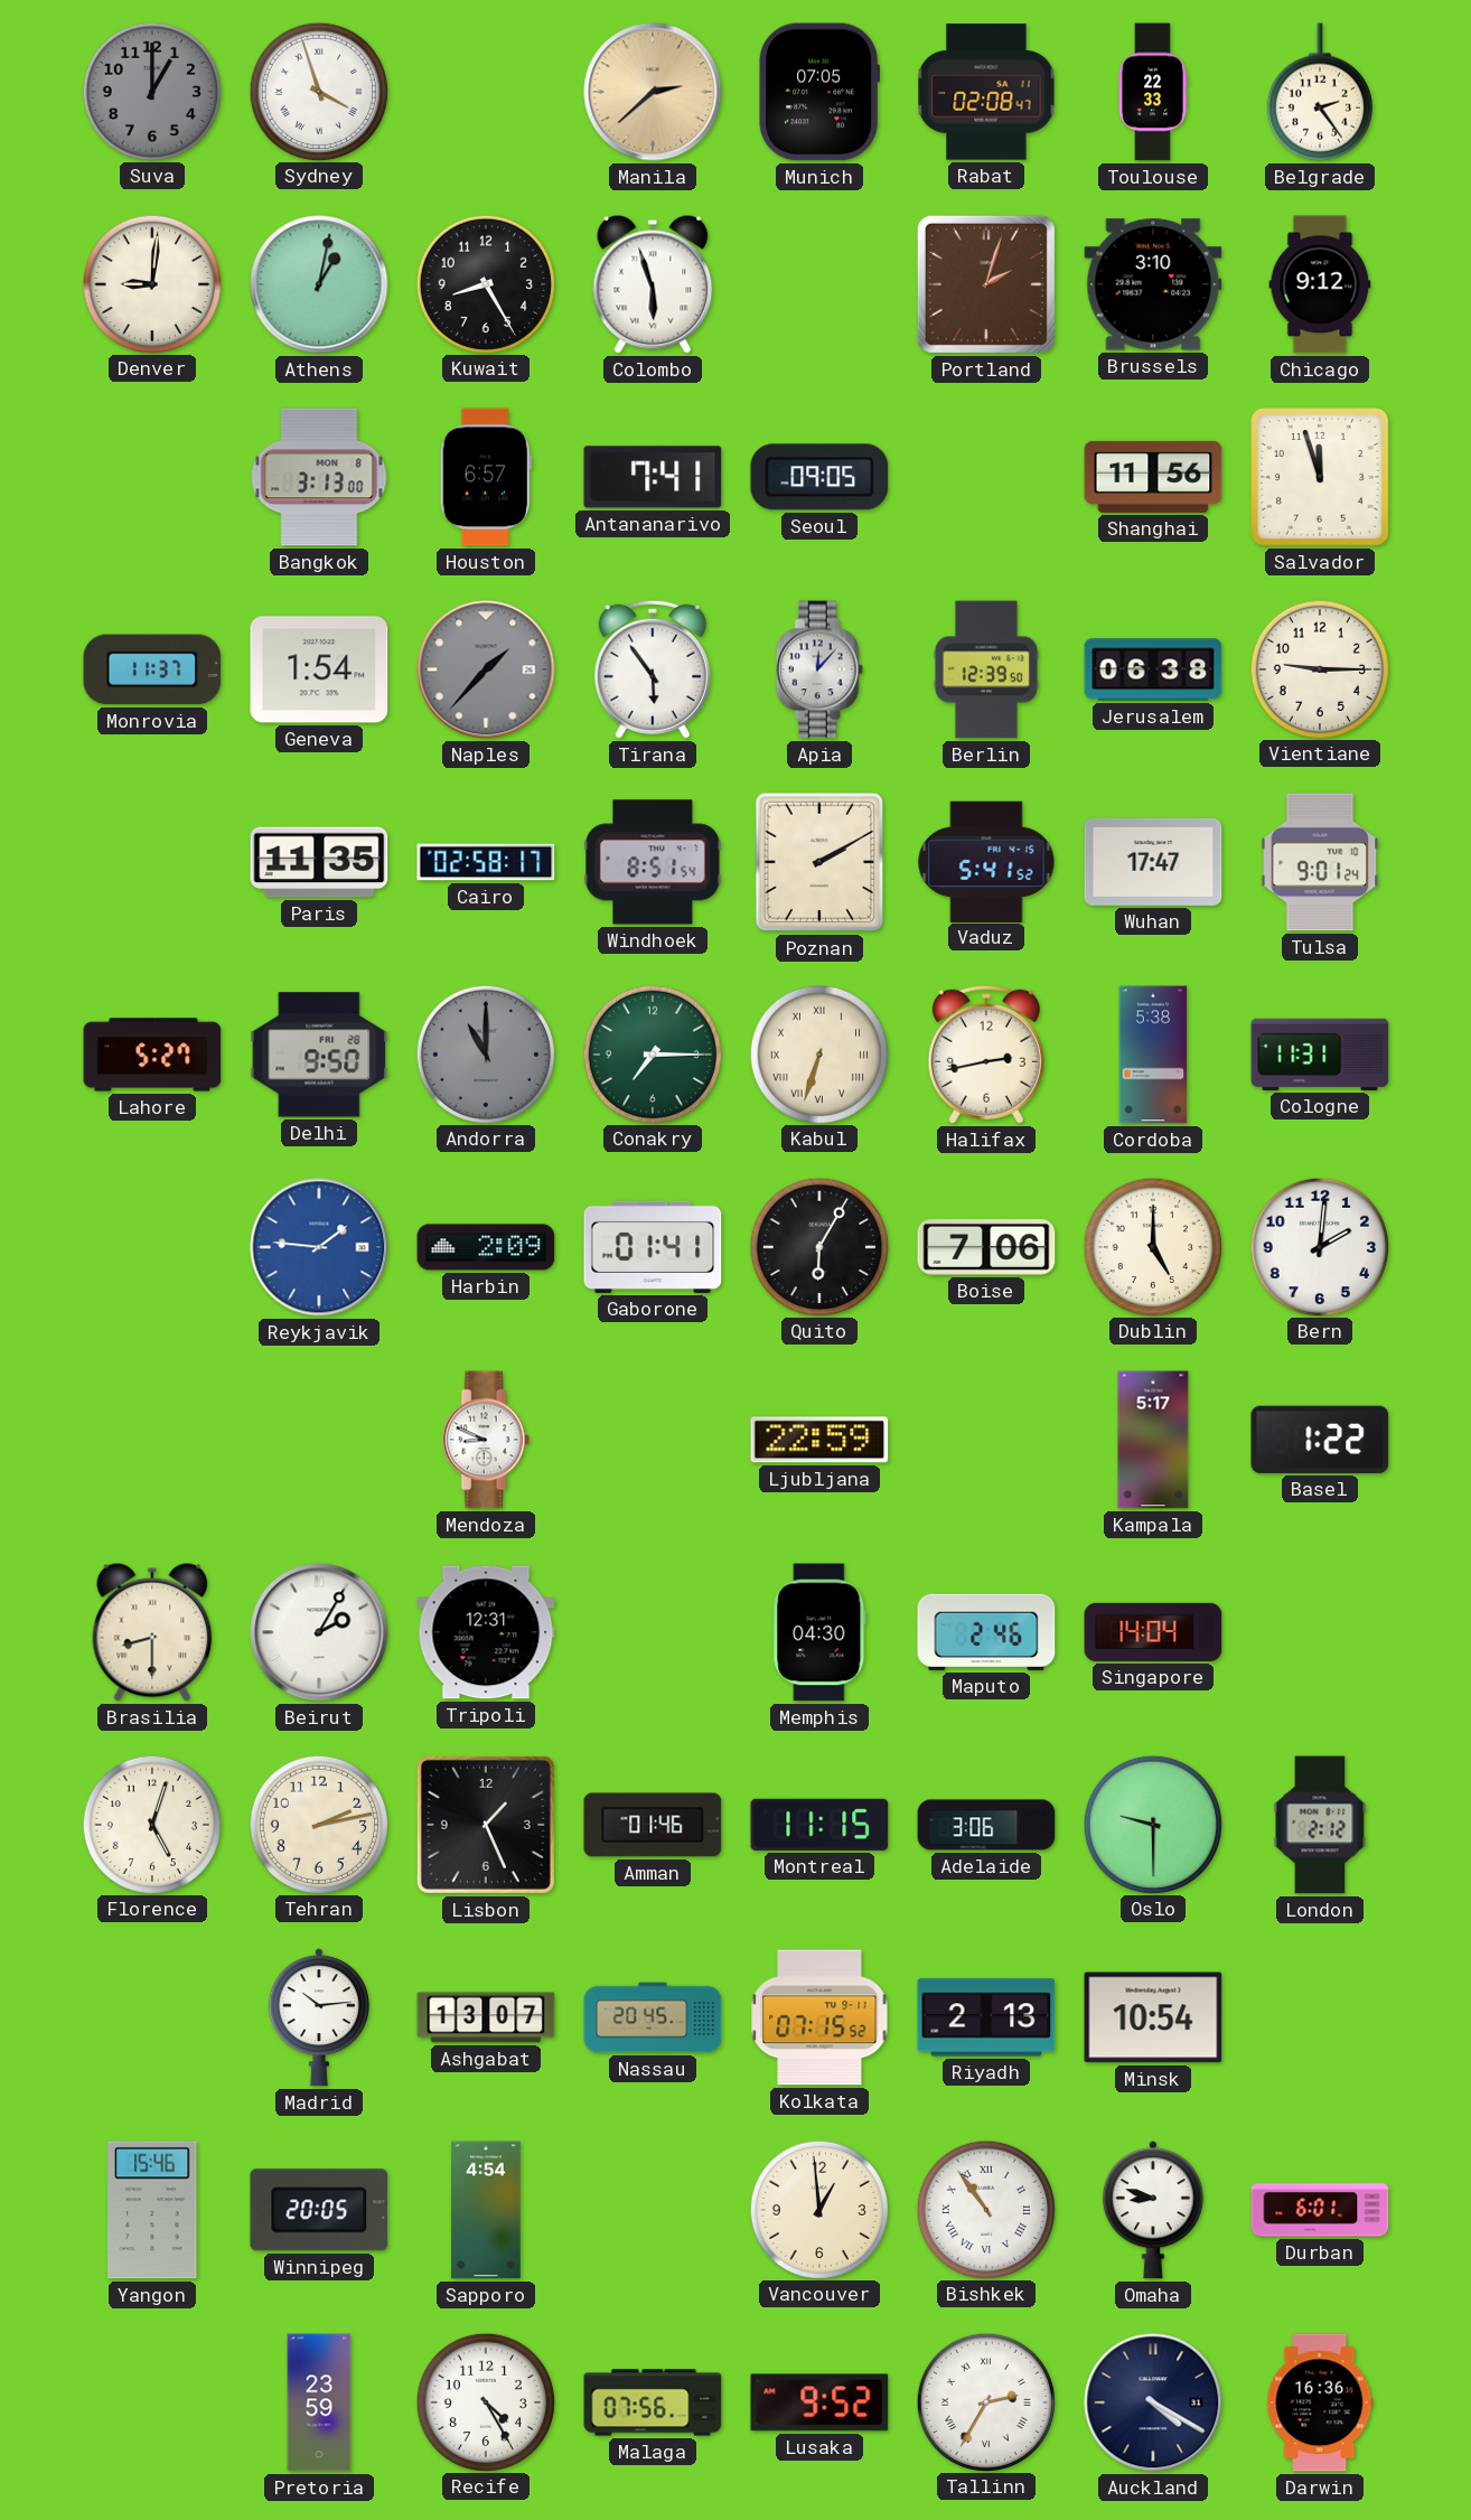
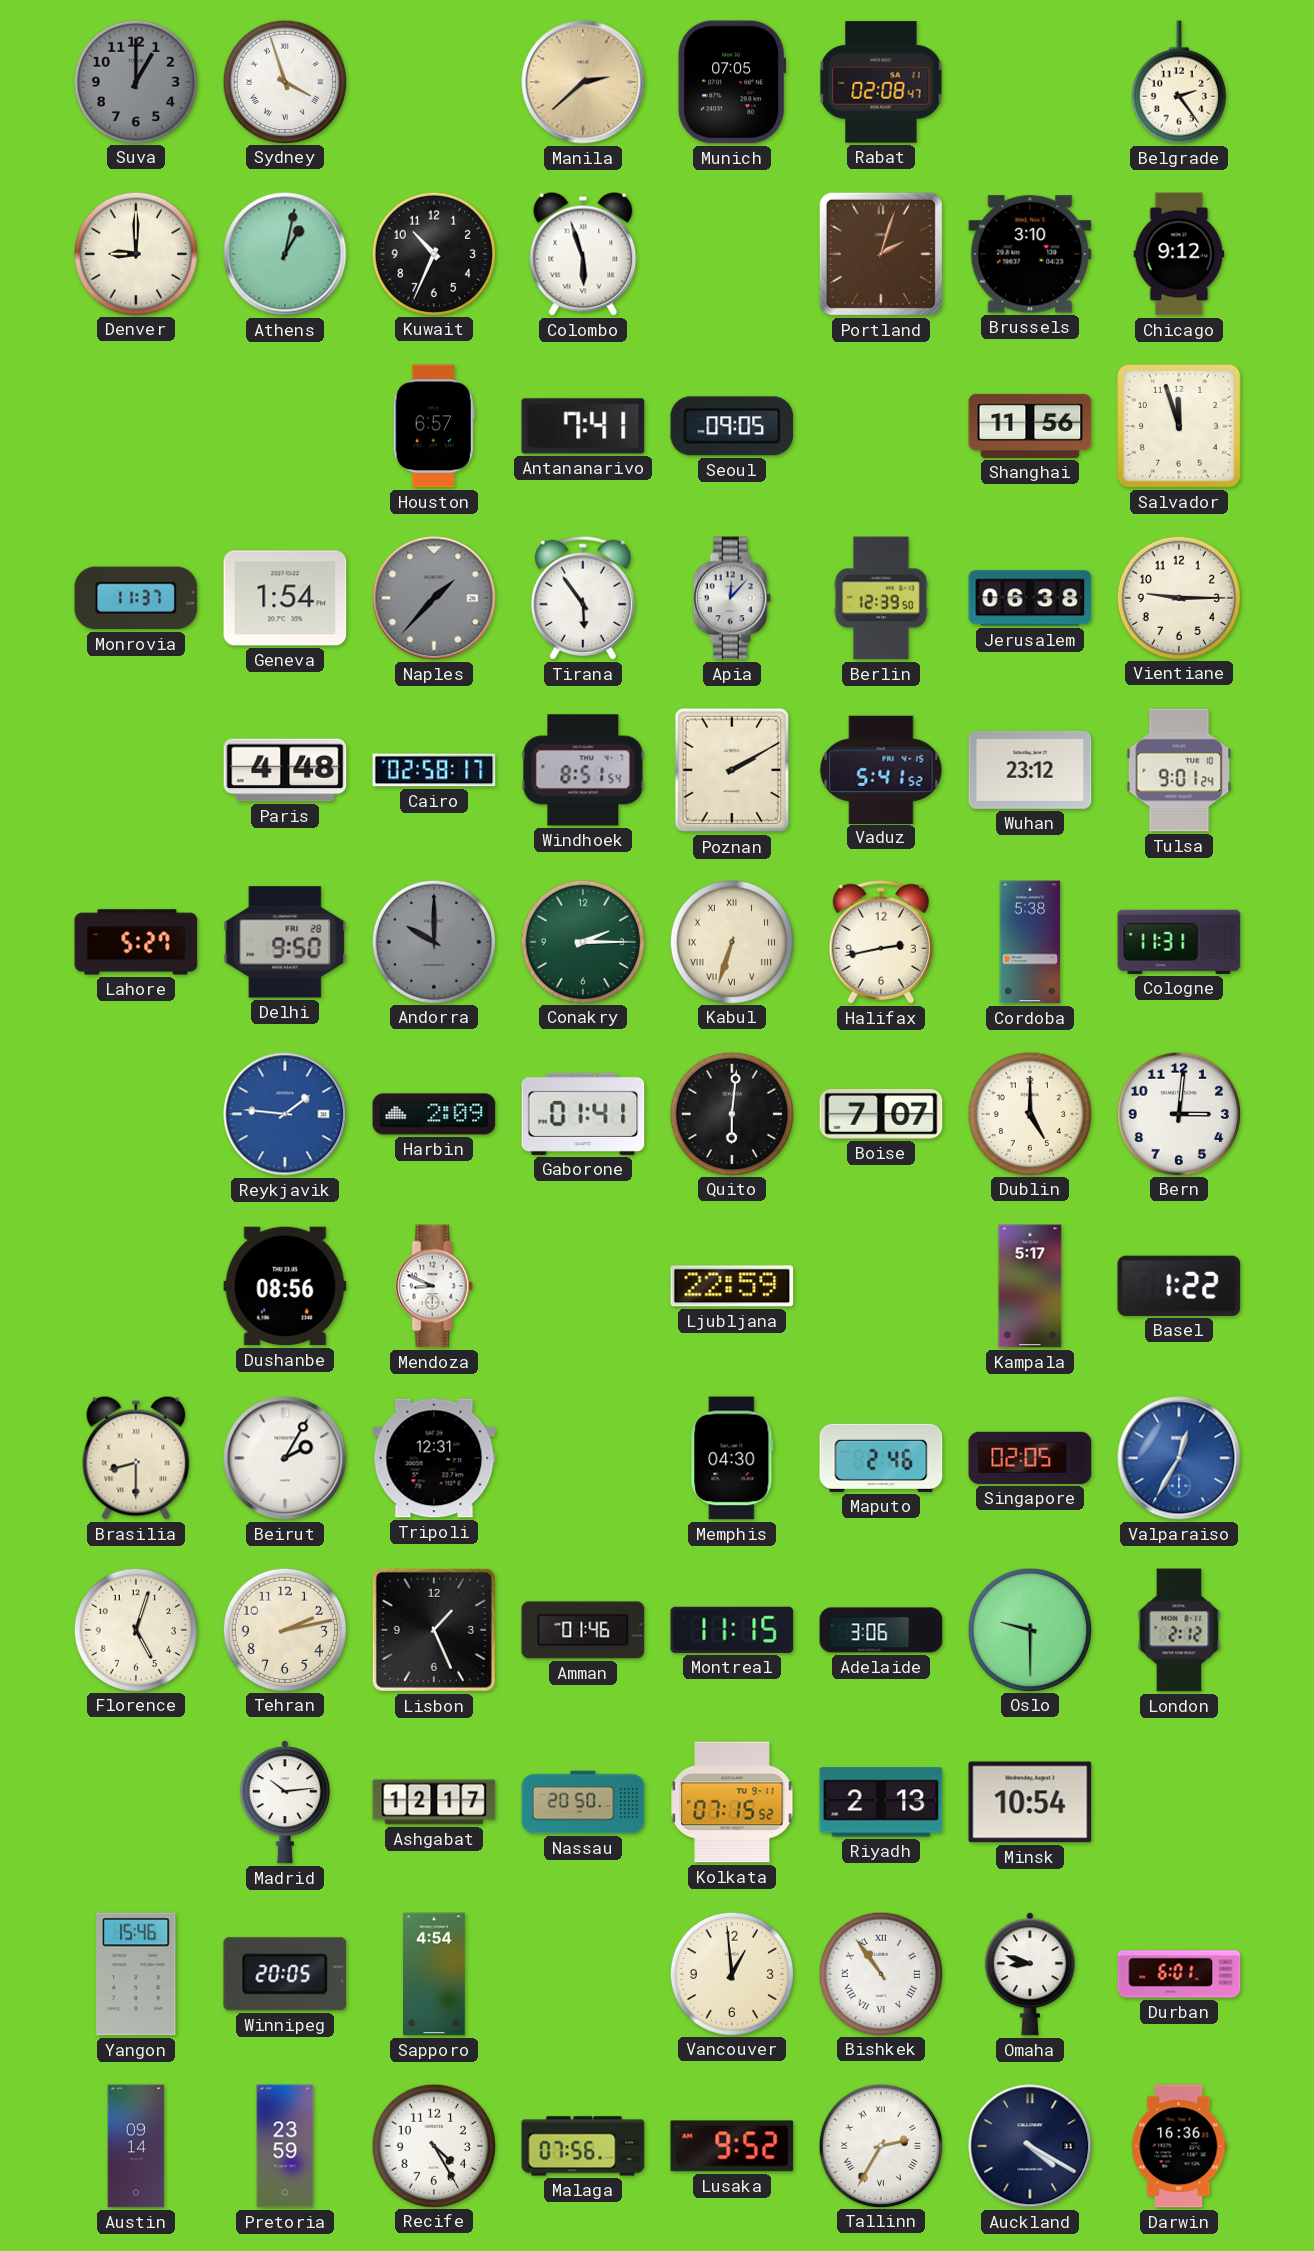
Toulouse: 22:33 -> none
Denver: 9:01 -> 9:00
Kuwait: 8:25 -> 10:34
Bangkok: 3:13 -> none
Paris: 11:35 -> 4:48
Wuhan: 17:47 -> 23:12
Andorra: 11:00 -> 10:00
Conakry: 7:15 -> 2:15
Quito: 6:05 -> 6:01
Boise: 7:06 -> 7:07
Bern: 2:01 -> 3:01
Dushanbe: none -> 08:56
Singapore: 14:04 -> 02:05
Valparaiso: none -> 12:35
Ashgabat: 13:07 -> 12:17
Nassau: 20:45 -> 20:50
Austin: none -> 09:14
